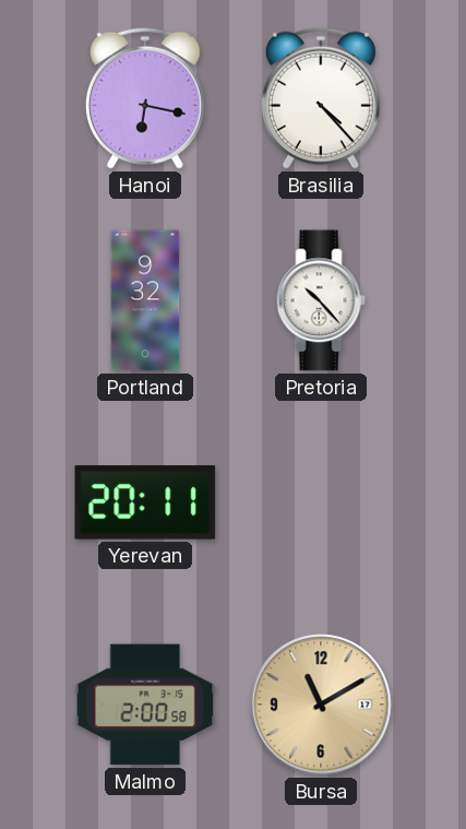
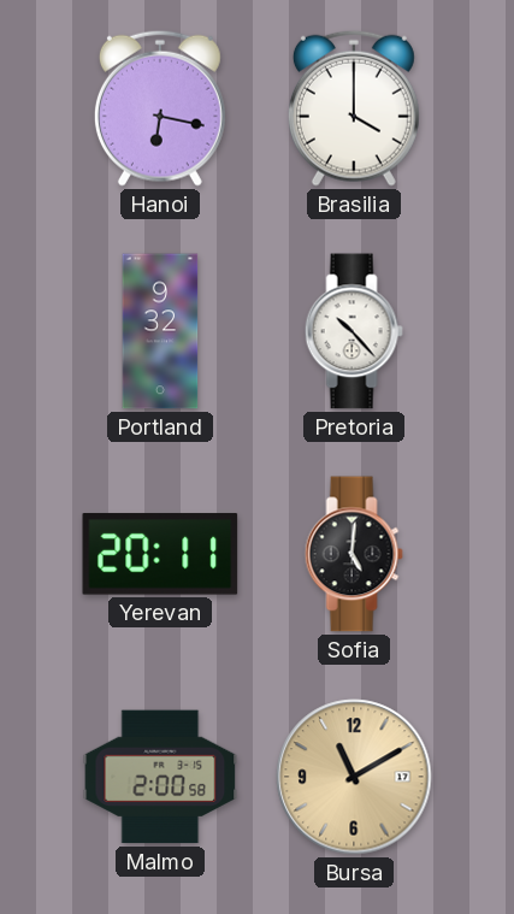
Brasilia: 4:23 -> 4:00
Sofia: none -> 5:01
